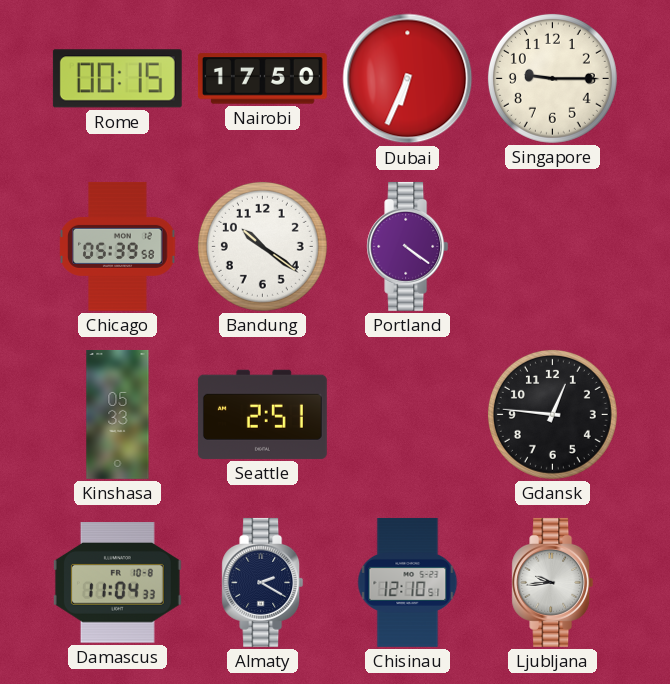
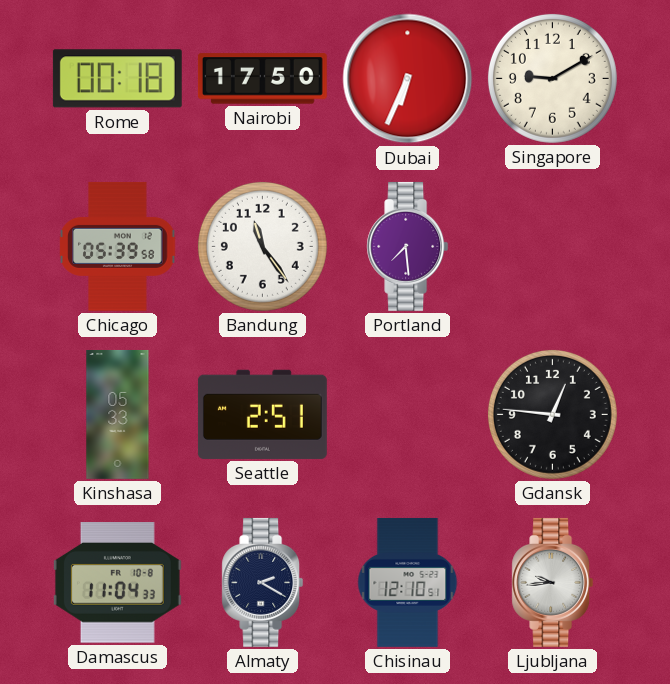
Rome: 00:15 -> 00:18
Singapore: 9:15 -> 9:10
Bandung: 10:21 -> 11:24
Portland: 4:21 -> 7:29
